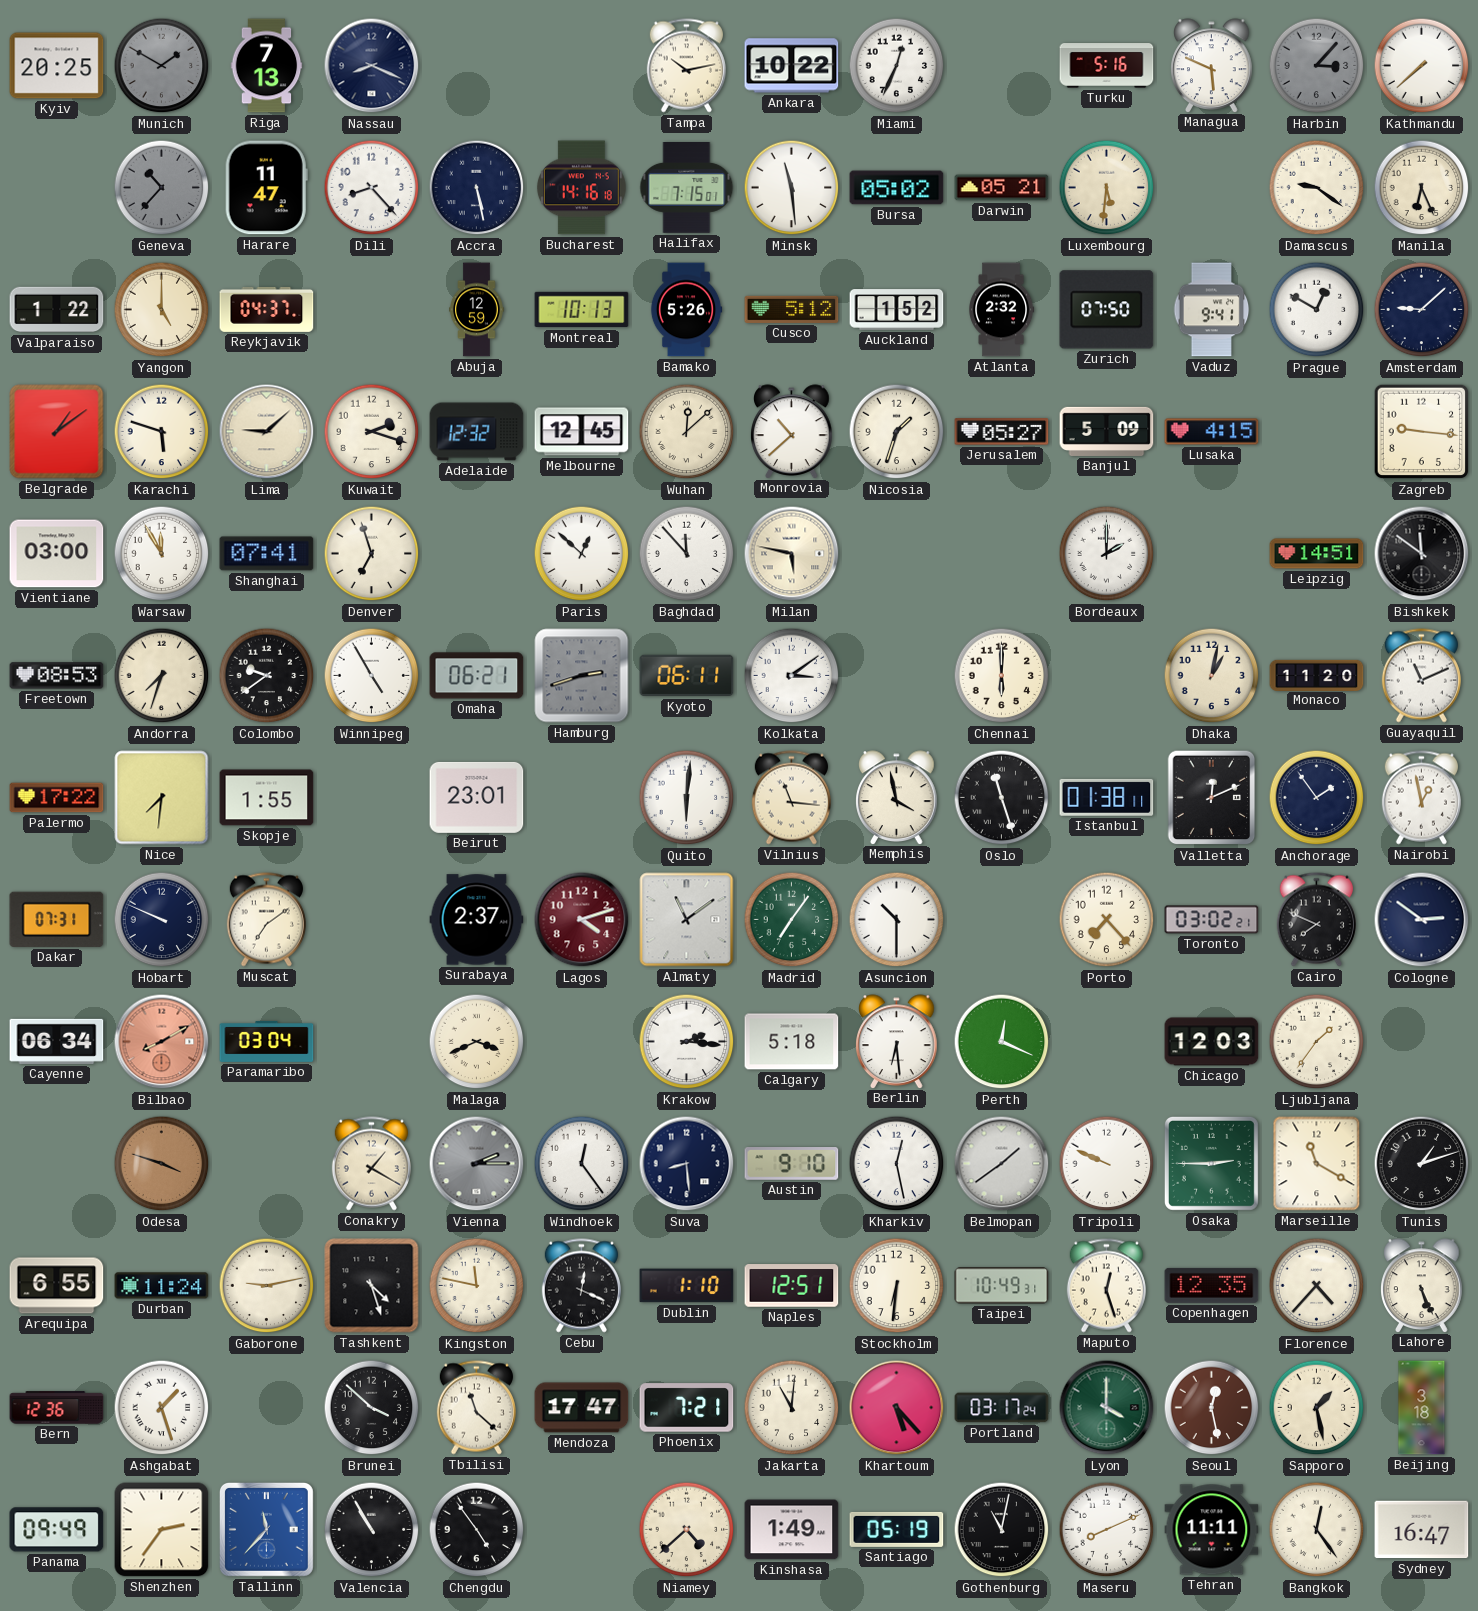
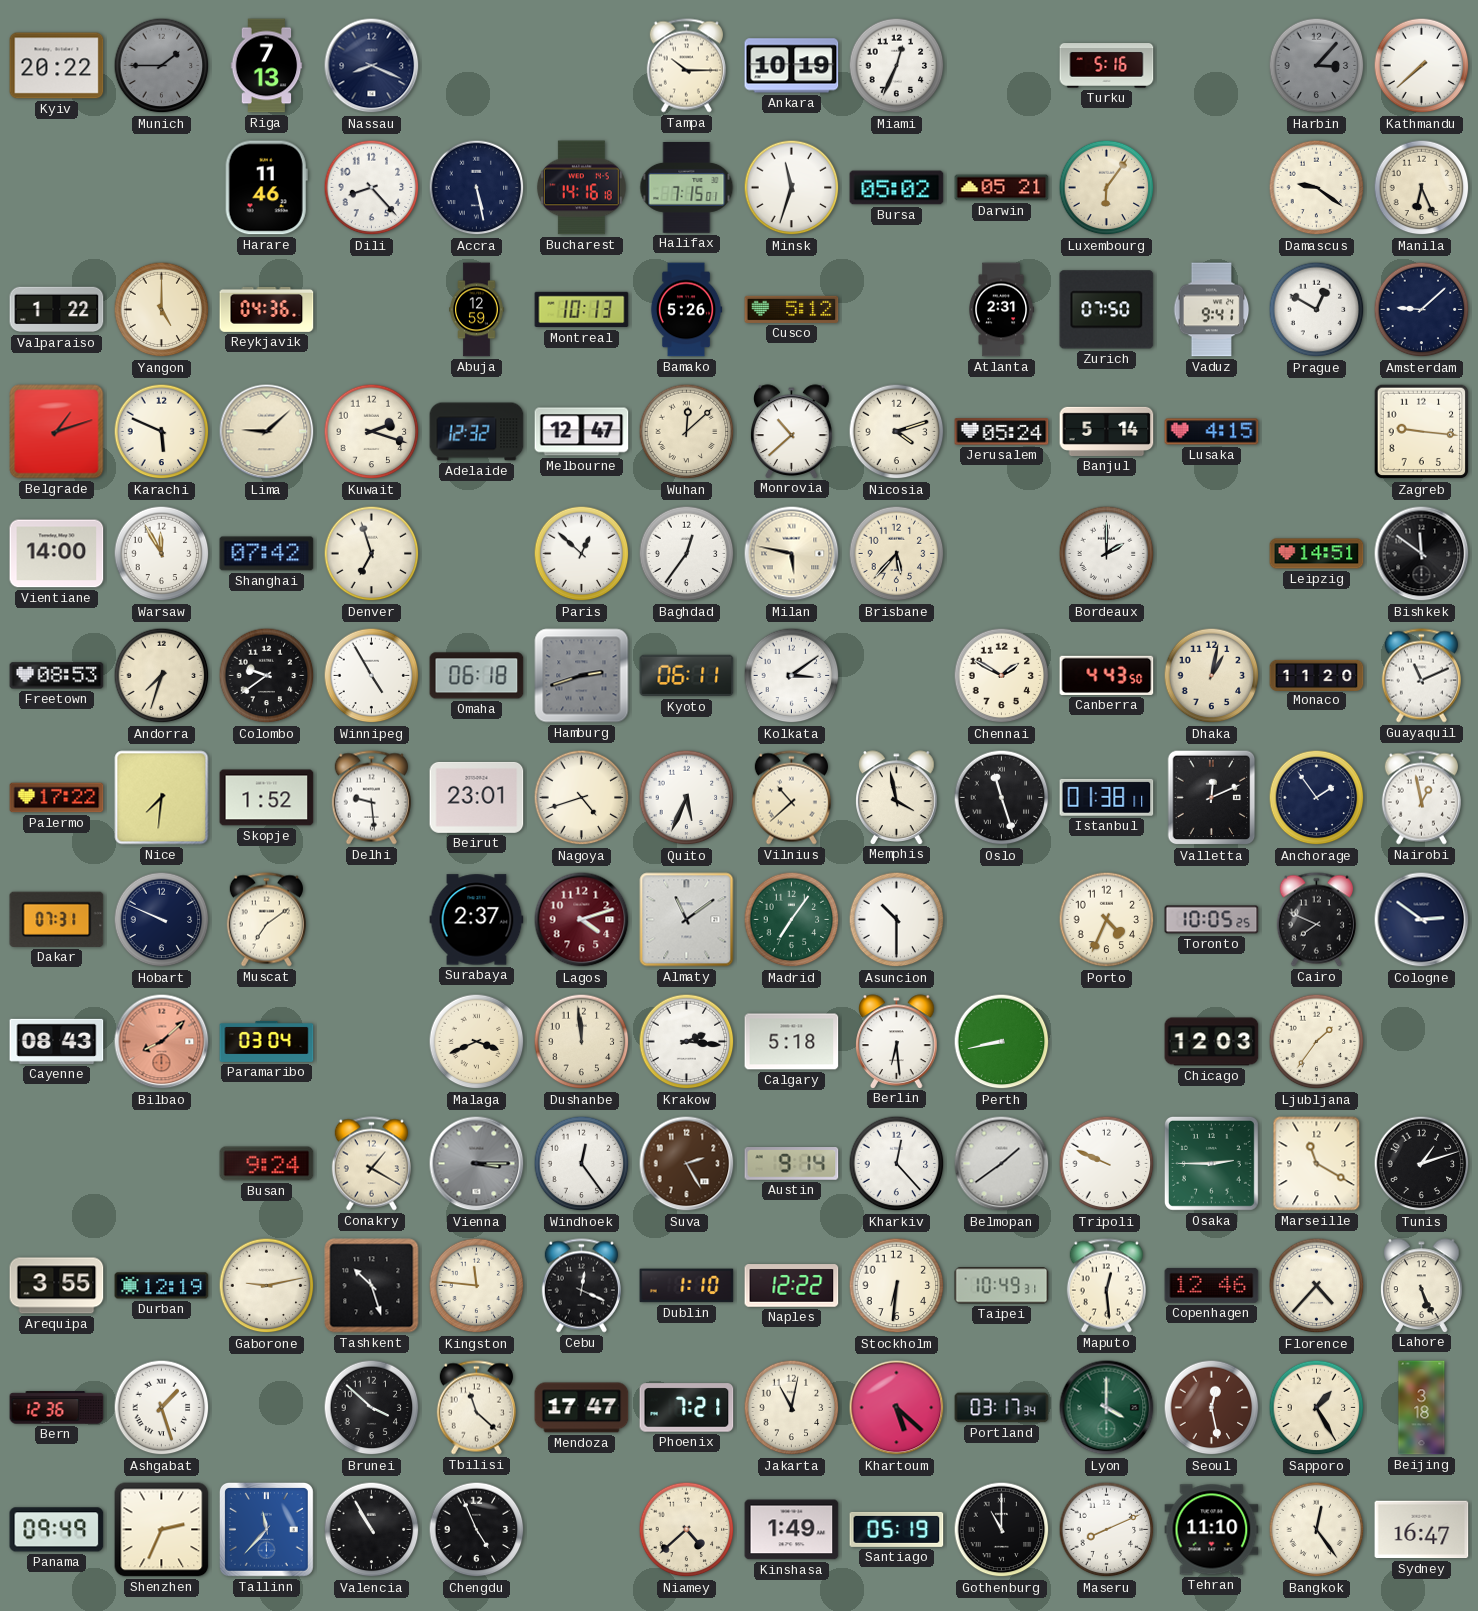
Kyiv: 20:25 -> 20:22
Munich: 1:50 -> 1:45
Tampa: 10:13 -> 10:15
Ankara: 10:22 -> 10:19
Managua: 5:49 -> none
Geneva: 10:37 -> none
Harare: 11:47 -> 11:46
Minsk: 11:29 -> 11:33
Luxembourg: 5:31 -> 6:06
Reykjavik: 04:37 -> 04:36
Auckland: 1:52 -> none
Atlanta: 2:32 -> 2:31
Belgrade: 1:09 -> 1:12
Karachi: 5:48 -> 5:49
Melbourne: 12:45 -> 12:47
Nicosia: 1:33 -> 4:12
Jerusalem: 05:27 -> 05:24
Banjul: 5:09 -> 5:14
Vientiane: 03:00 -> 14:00
Shanghai: 07:41 -> 07:42
Baghdad: 11:53 -> 12:36
Brisbane: none -> 5:37
Omaha: 06:21 -> 06:18
Chennai: 6:00 -> 1:50
Canberra: none -> 4:43
Skopje: 1:55 -> 1:52
Delhi: none -> 9:29
Nagoya: none -> 4:42
Quito: 6:01 -> 5:34
Vilnius: 11:16 -> 10:38
Porto: 7:23 -> 4:34
Toronto: 03:02 -> 10:05
Cayenne: 06:34 -> 08:43
Bilbao: 8:10 -> 8:08
Dushanbe: none -> 11:59
Perth: 12:19 -> 8:43
Odesa: 3:48 -> none
Busan: none -> 9:24
Vienna: 2:15 -> 3:15
Suva: 8:29 -> 2:25
Suva dial: navy -> brown
Austin: 9:10 -> 9:14
Kharkiv: 12:28 -> 12:23
Arequipa: 6:55 -> 3:55
Durban: 11:24 -> 12:19
Tashkent: 4:27 -> 10:27
Kingston: 11:47 -> 11:46
Naples: 12:51 -> 12:22
Maputo: 12:27 -> 12:29
Copenhagen: 12:35 -> 12:46
Jakarta: 11:01 -> 11:02
Khartoum: 5:23 -> 5:22
Portland: 03:17:24 -> 03:17:34
Sapporo: 1:28 -> 1:25
Shenzhen: 2:36 -> 2:34
Chengdu: 4:54 -> 4:56
Gothenburg: 11:02 -> 11:00
Tehran: 11:11 -> 11:10
